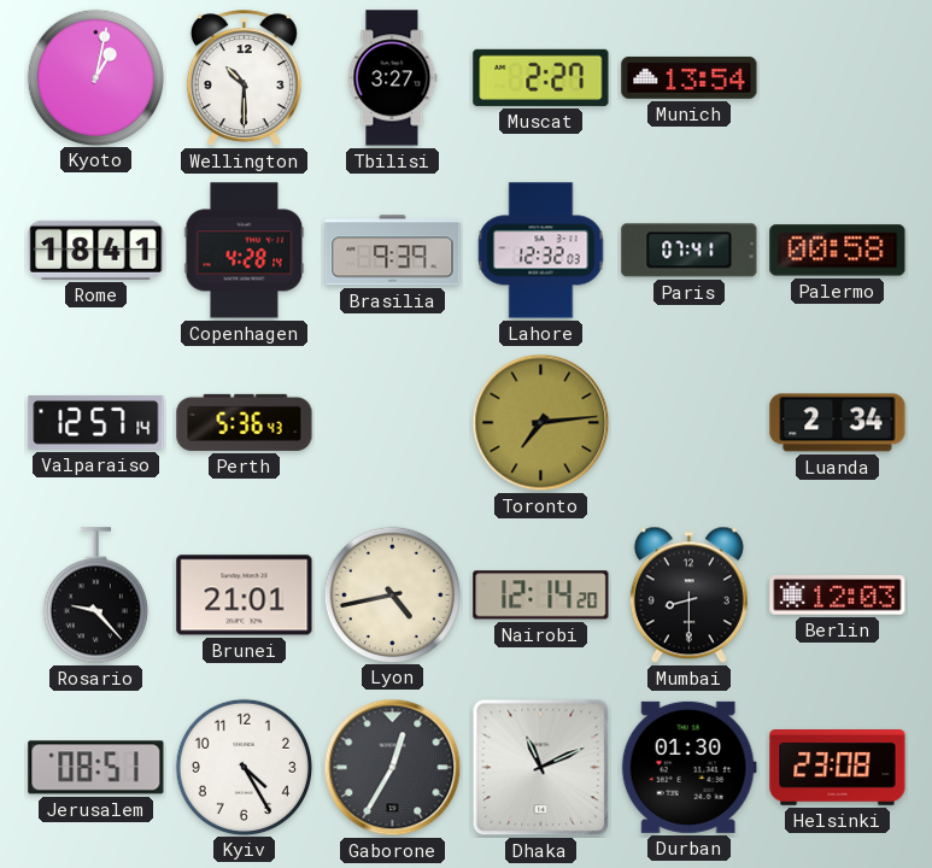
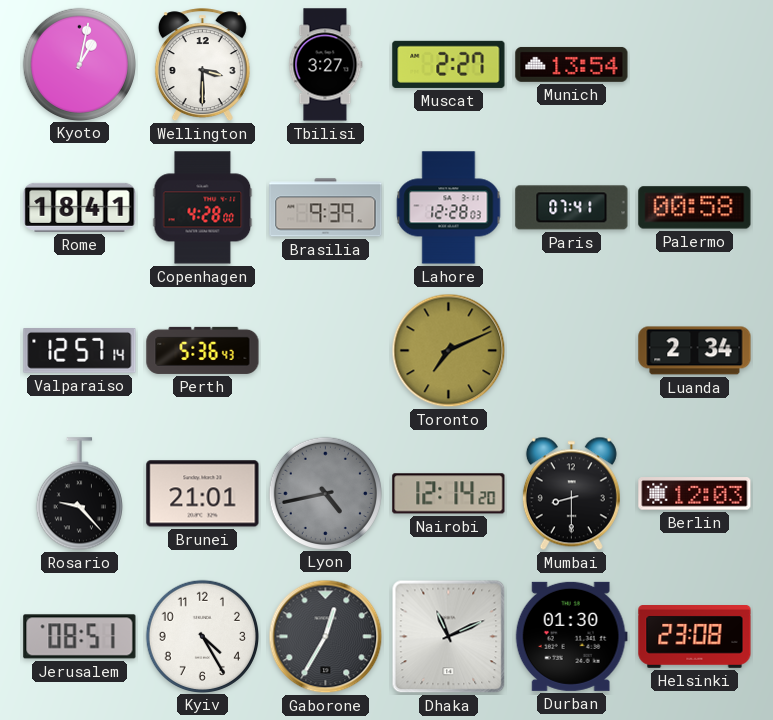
Wellington: 10:30 -> 3:30
Copenhagen: 4:28:14 -> 4:28:00
Lahore: 12:32 -> 12:28
Toronto: 7:14 -> 7:11
Lyon dial: cream -> grey
